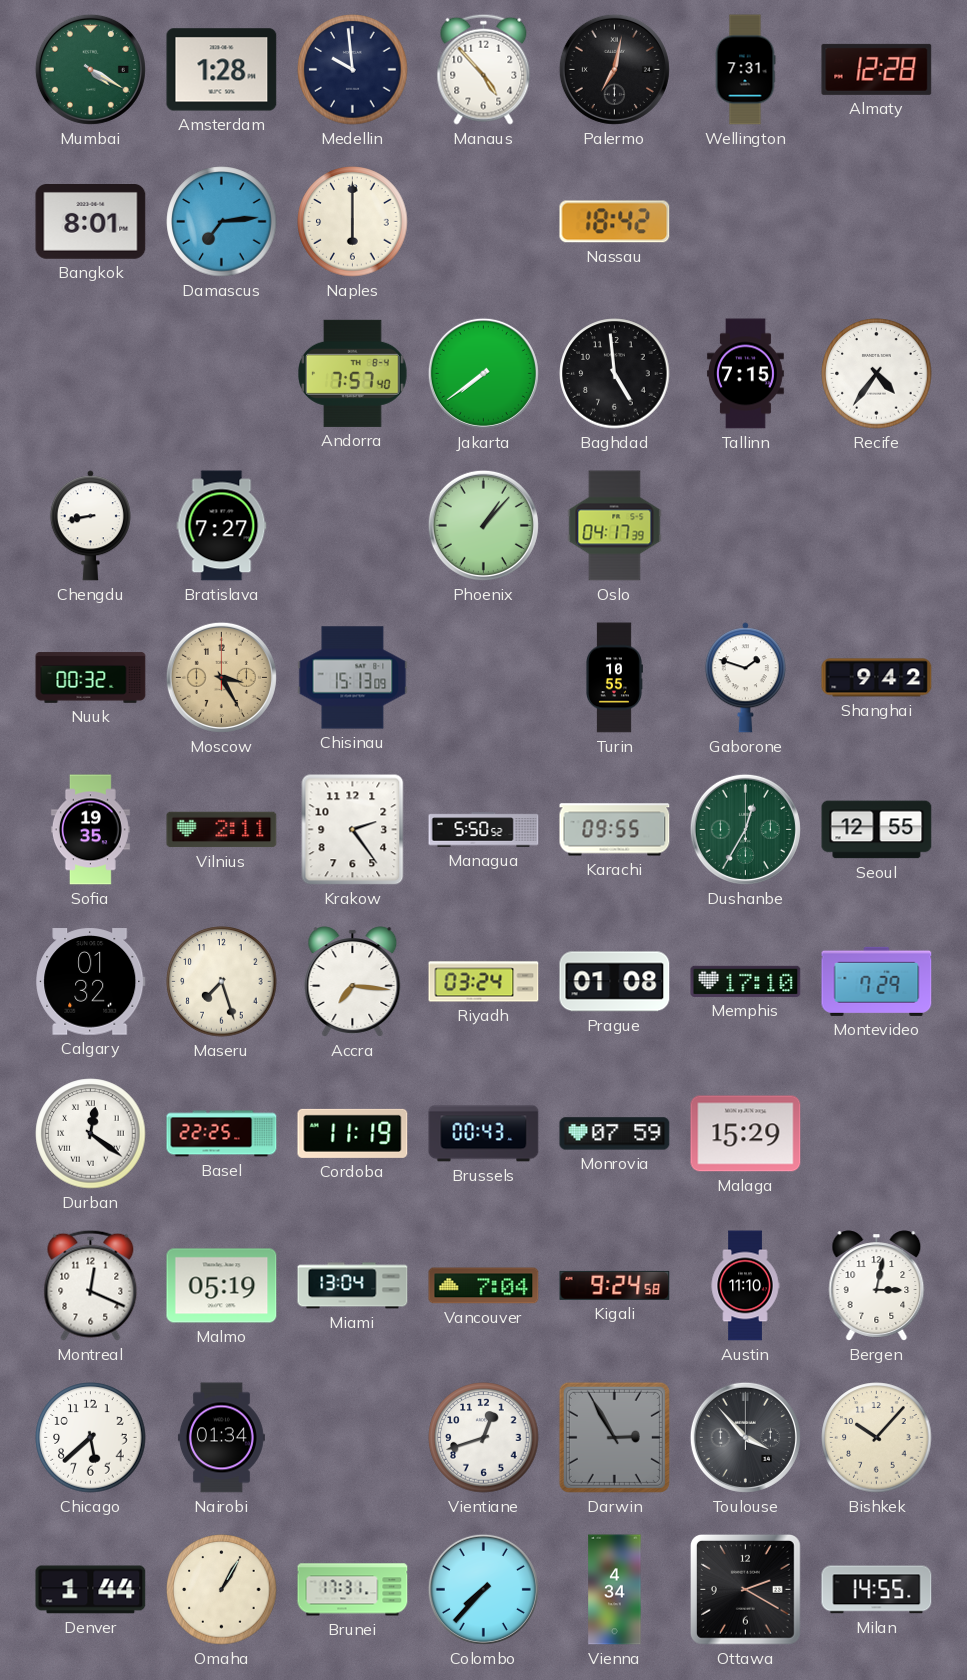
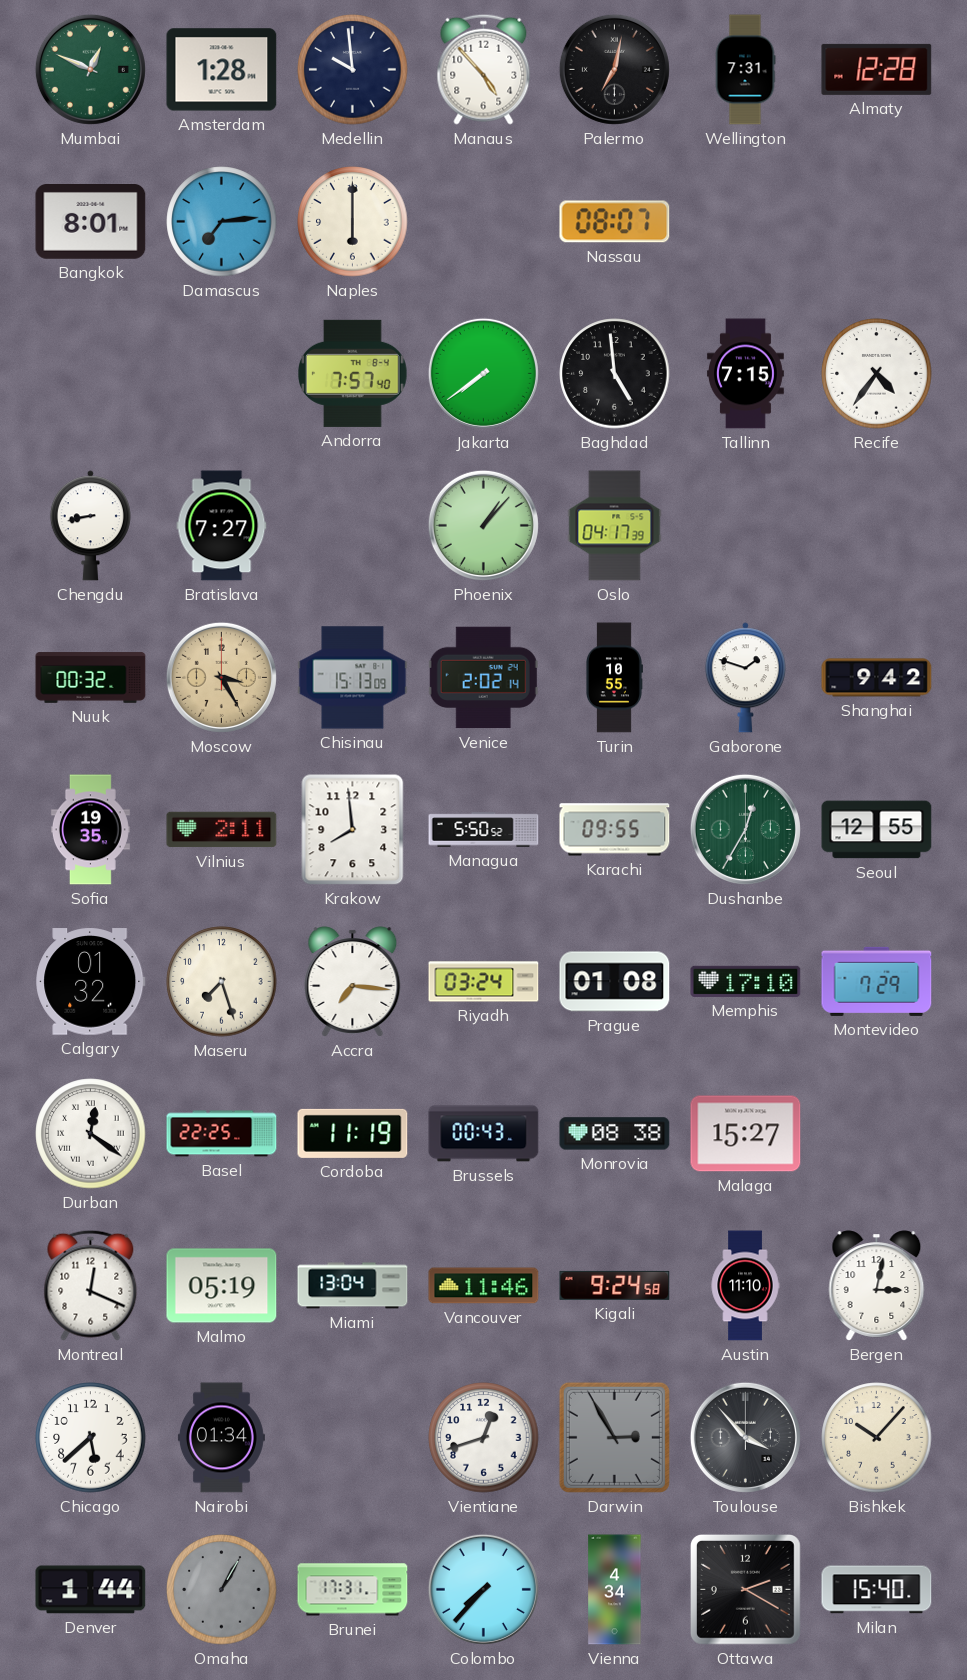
Mumbai: 4:20 -> 12:49
Nassau: 18:42 -> 08:07
Venice: none -> 2:02
Krakow: 2:24 -> 7:59
Monrovia: 07:59 -> 08:38
Malaga: 15:29 -> 15:27
Vancouver: 7:04 -> 11:46
Omaha dial: cream -> grey
Milan: 14:55 -> 15:40
